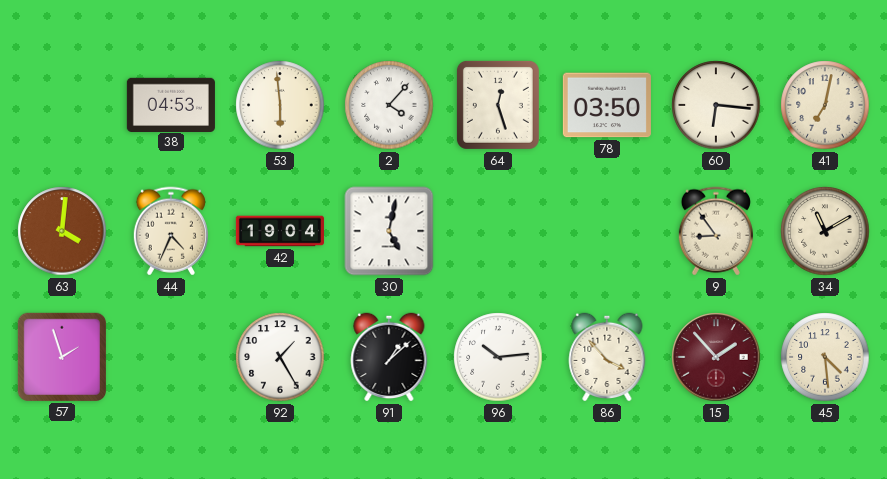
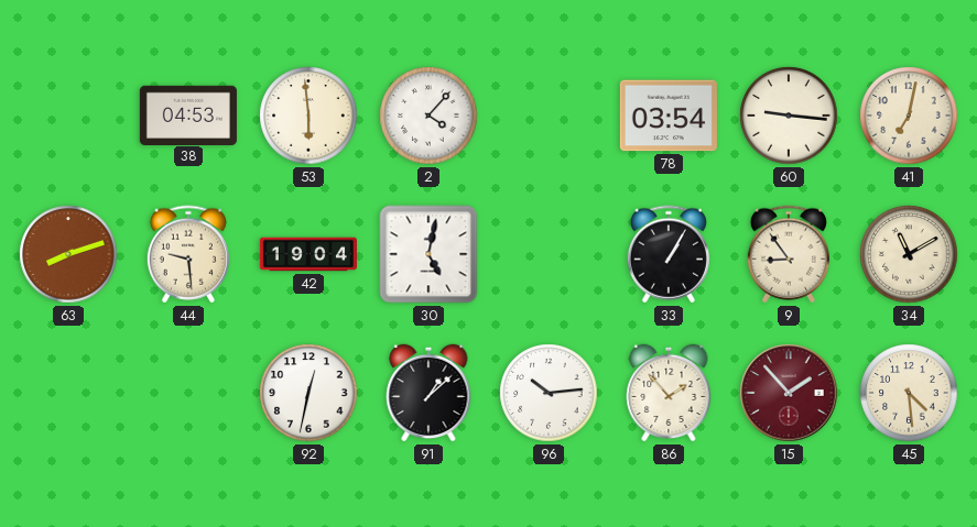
64: 12:27 -> none
78: 03:50 -> 03:54
60: 6:16 -> 9:16
63: 4:01 -> 8:12
44: 4:34 -> 9:29
33: none -> 1:05
57: 1:57 -> none
92: 1:25 -> 12:32
86: 3:53 -> 1:53
